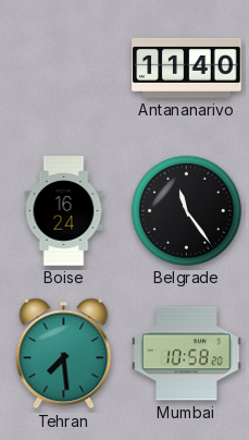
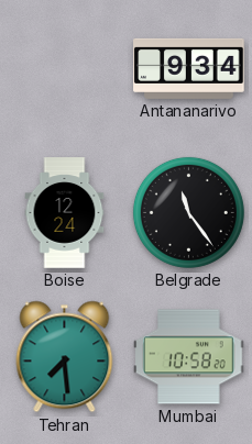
Antananarivo: 11:40 -> 9:34
Boise: 16:24 -> 12:24
